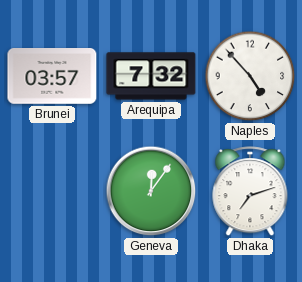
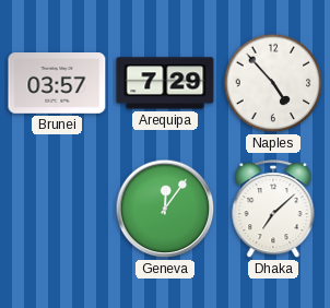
Arequipa: 7:32 -> 7:29
Dhaka: 7:12 -> 7:08
